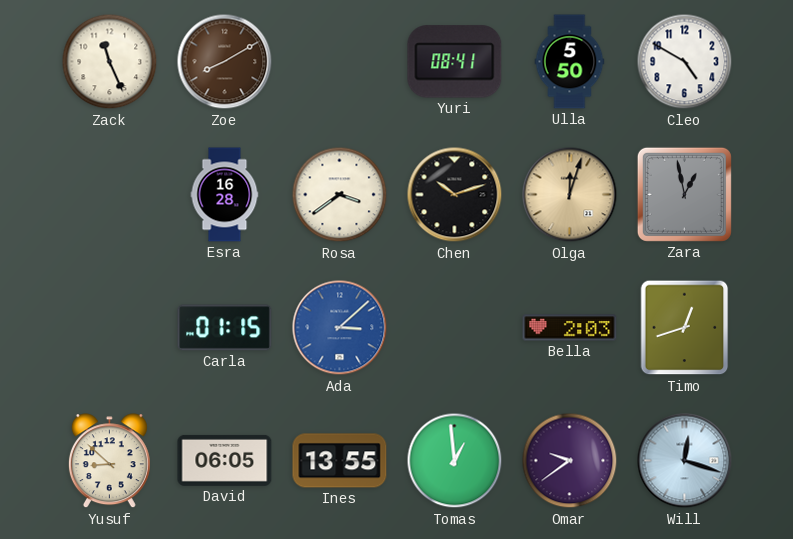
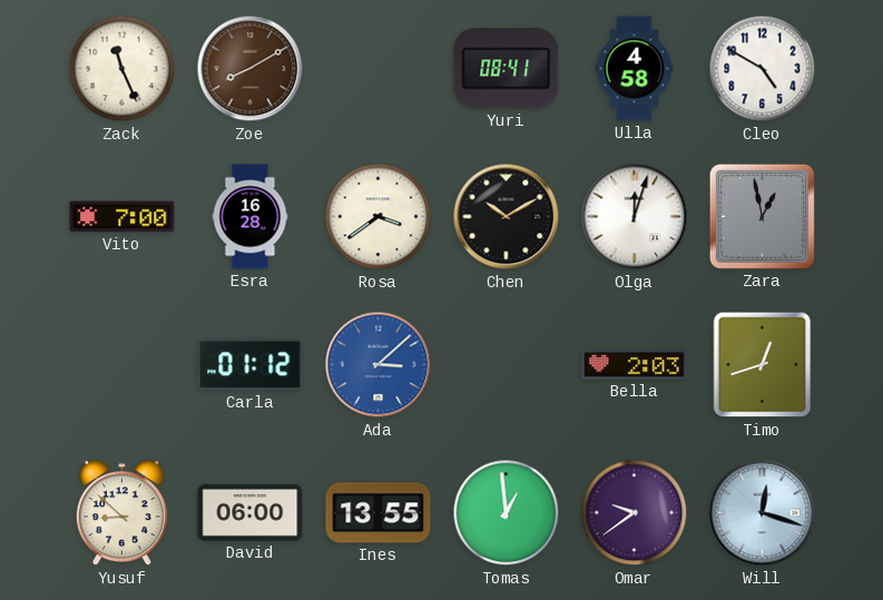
Ulla: 5:50 -> 4:58
Vito: none -> 7:00
Chen: 10:12 -> 10:10
Olga dial: champagne -> white
Carla: 01:15 -> 01:12
David: 06:05 -> 06:00
